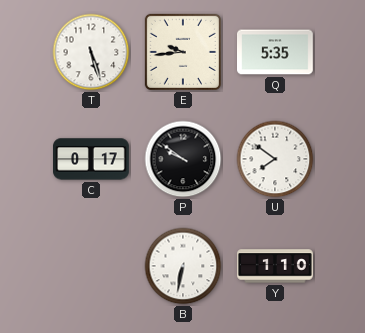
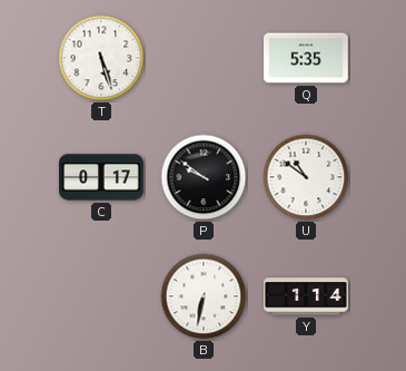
E: 9:44 -> none
U: 7:51 -> 10:51
Y: 1:10 -> 1:14
